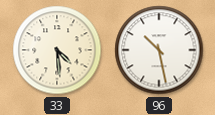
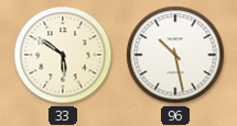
33: 4:29 -> 5:51
